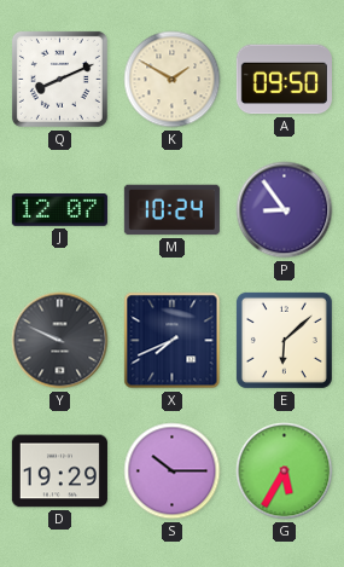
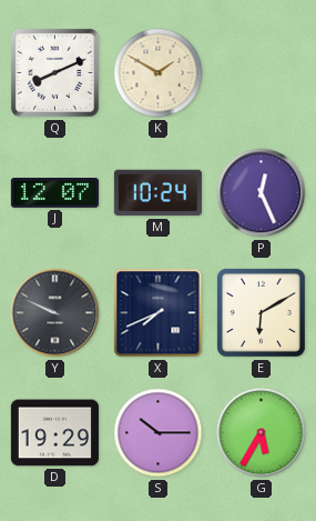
A: 09:50 -> none
P: 8:54 -> 12:26
E: 6:08 -> 6:10
